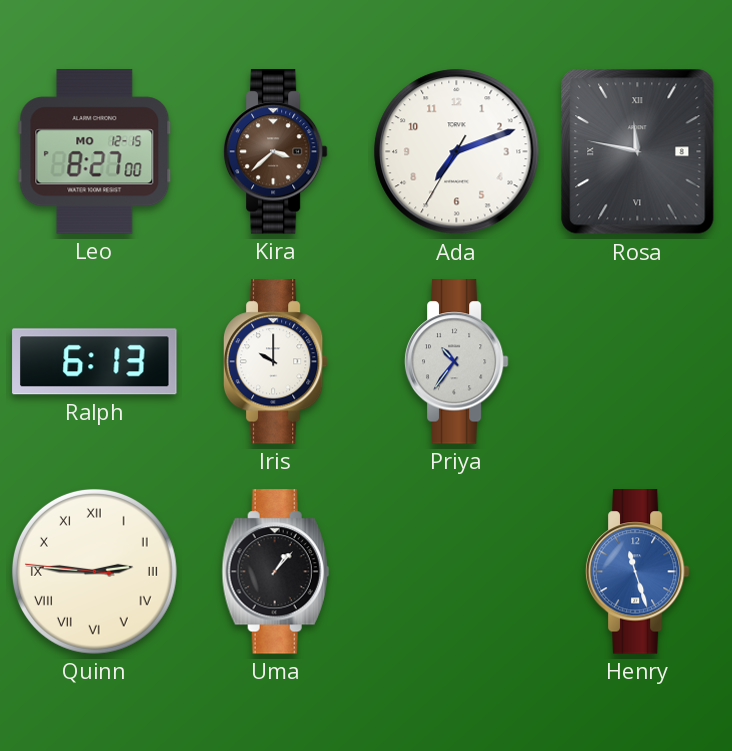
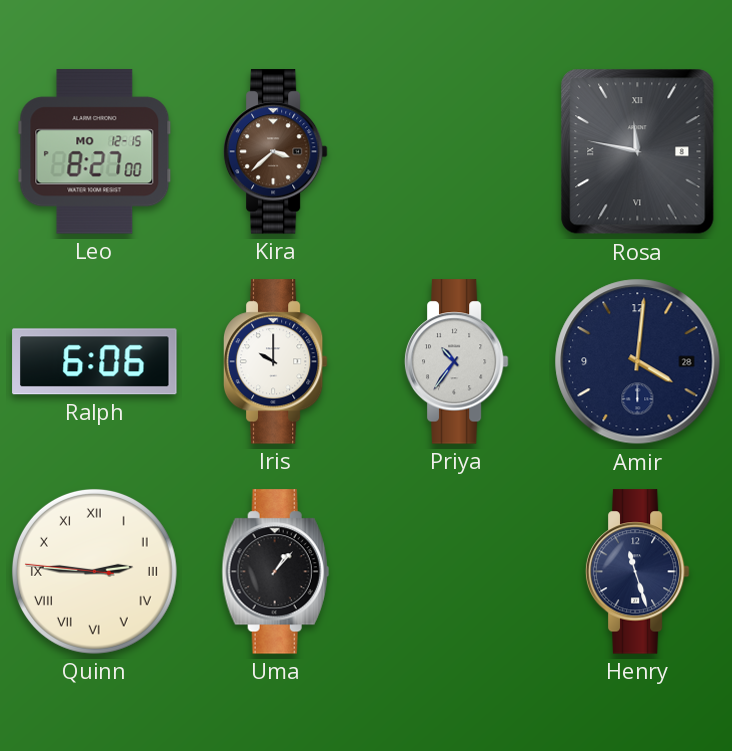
Ada: 7:11 -> none
Ralph: 6:13 -> 6:06
Amir: none -> 4:01
Henry dial: blue -> navy
